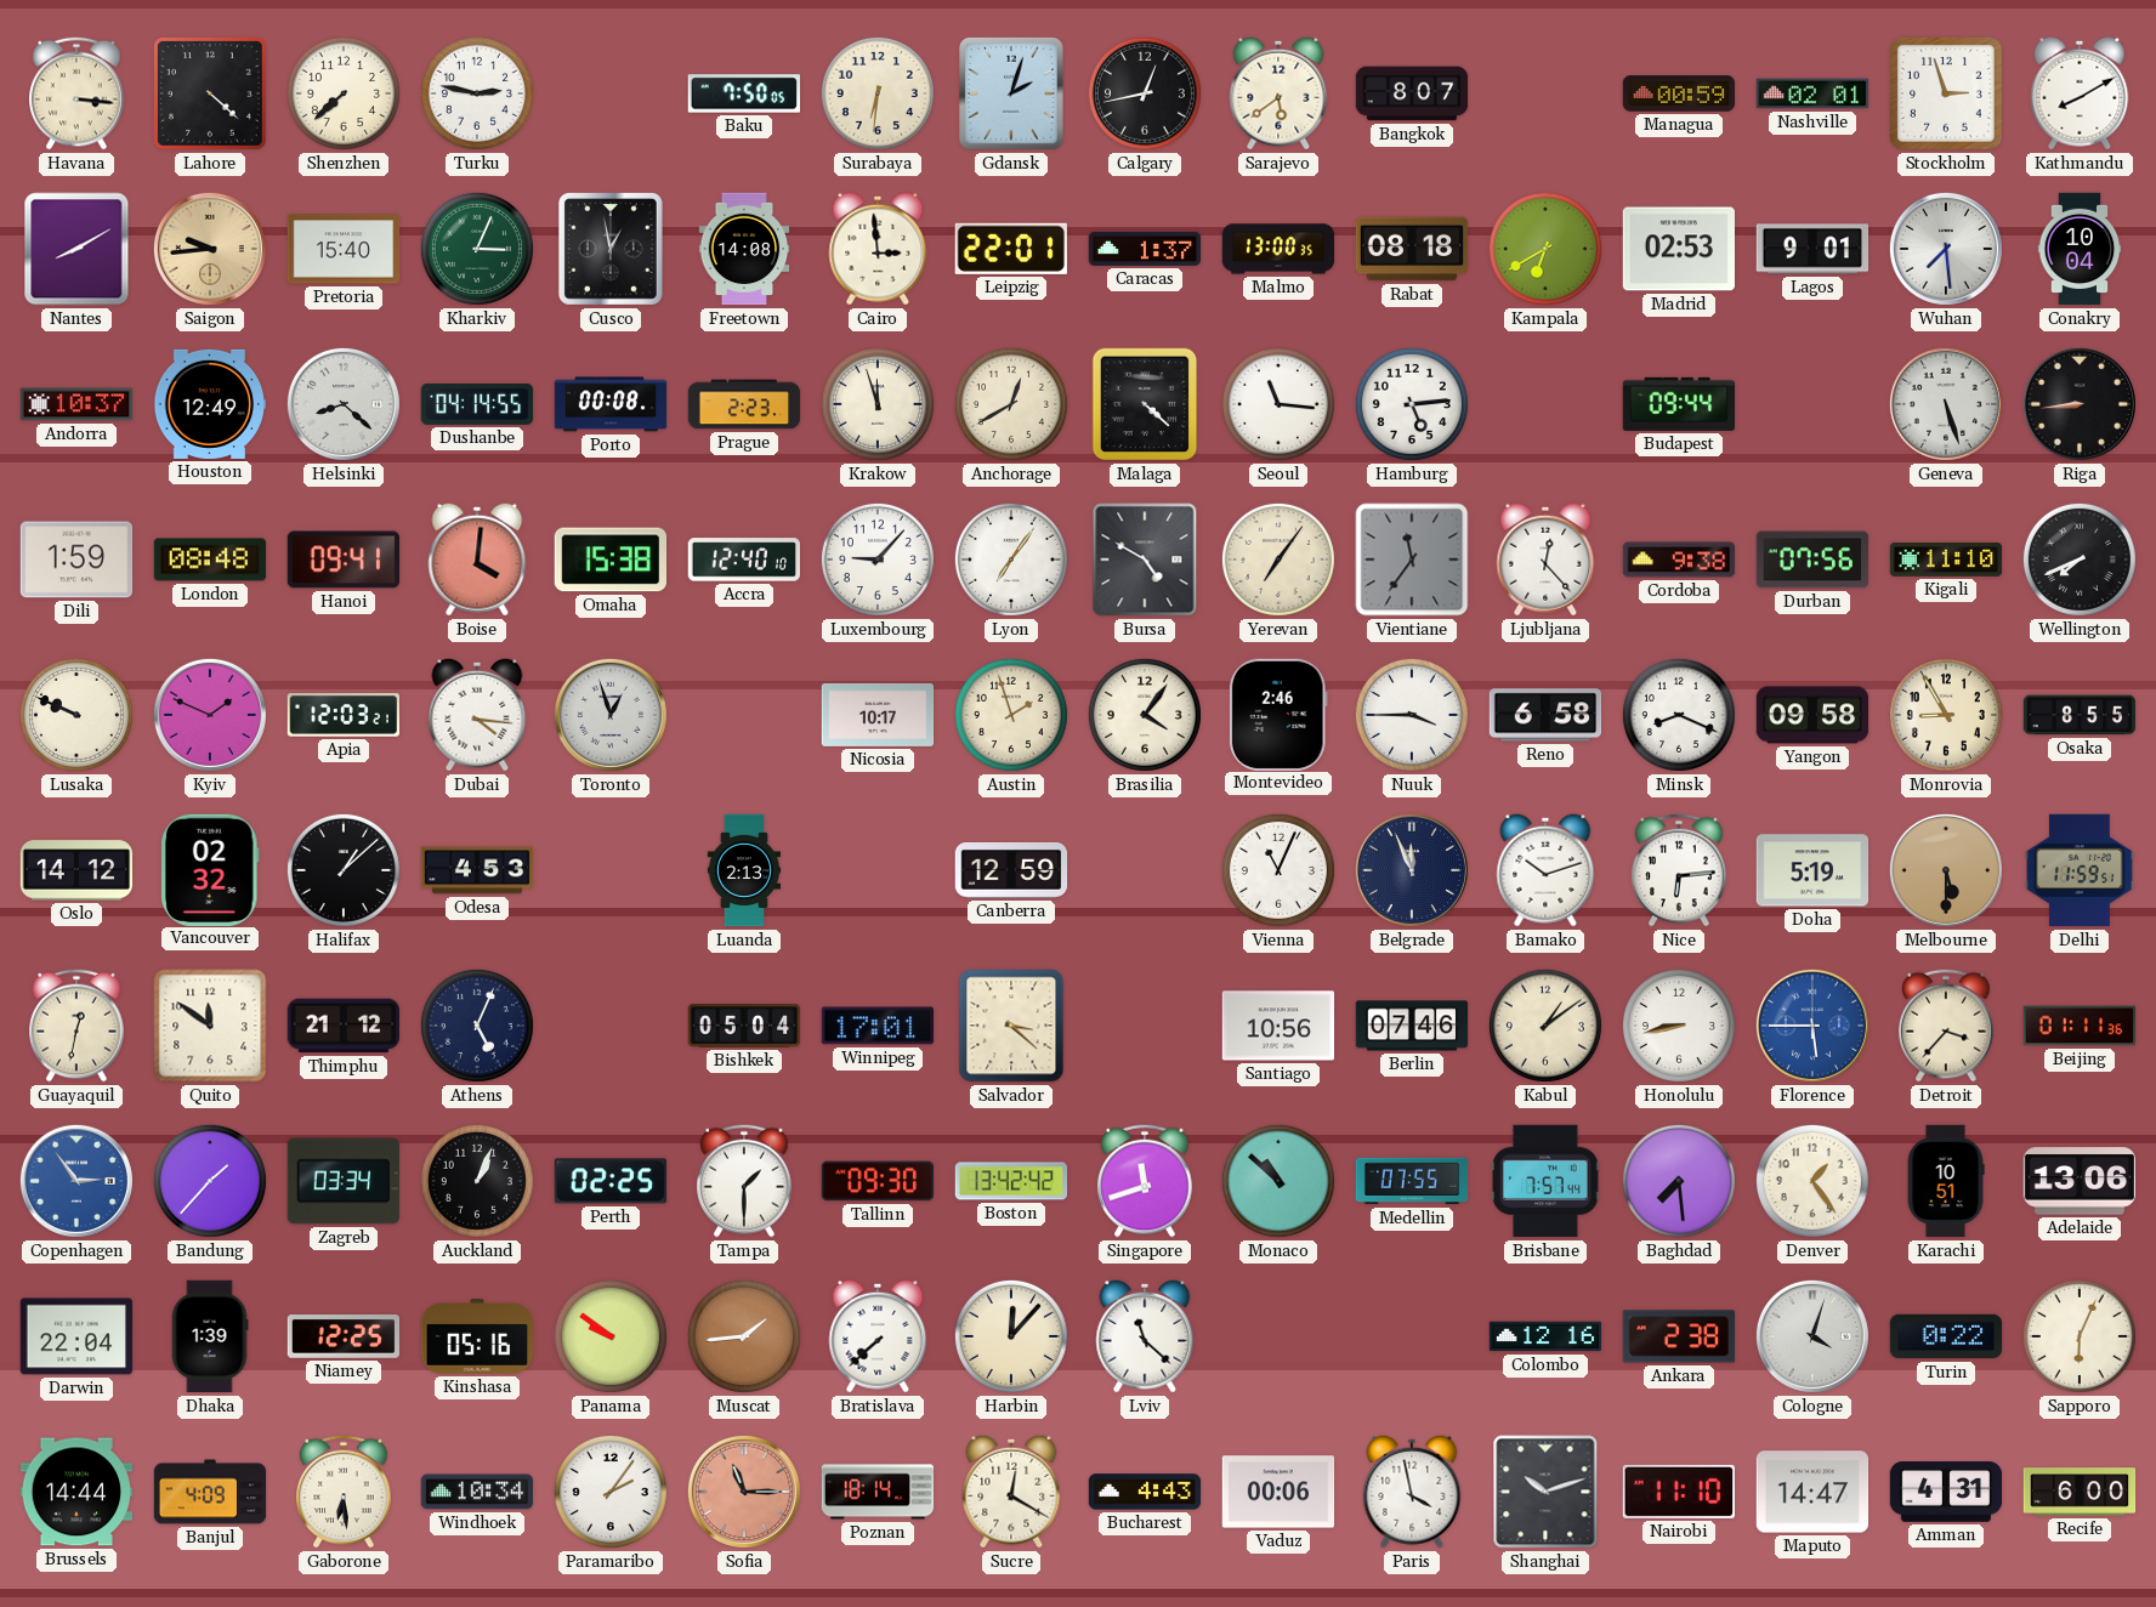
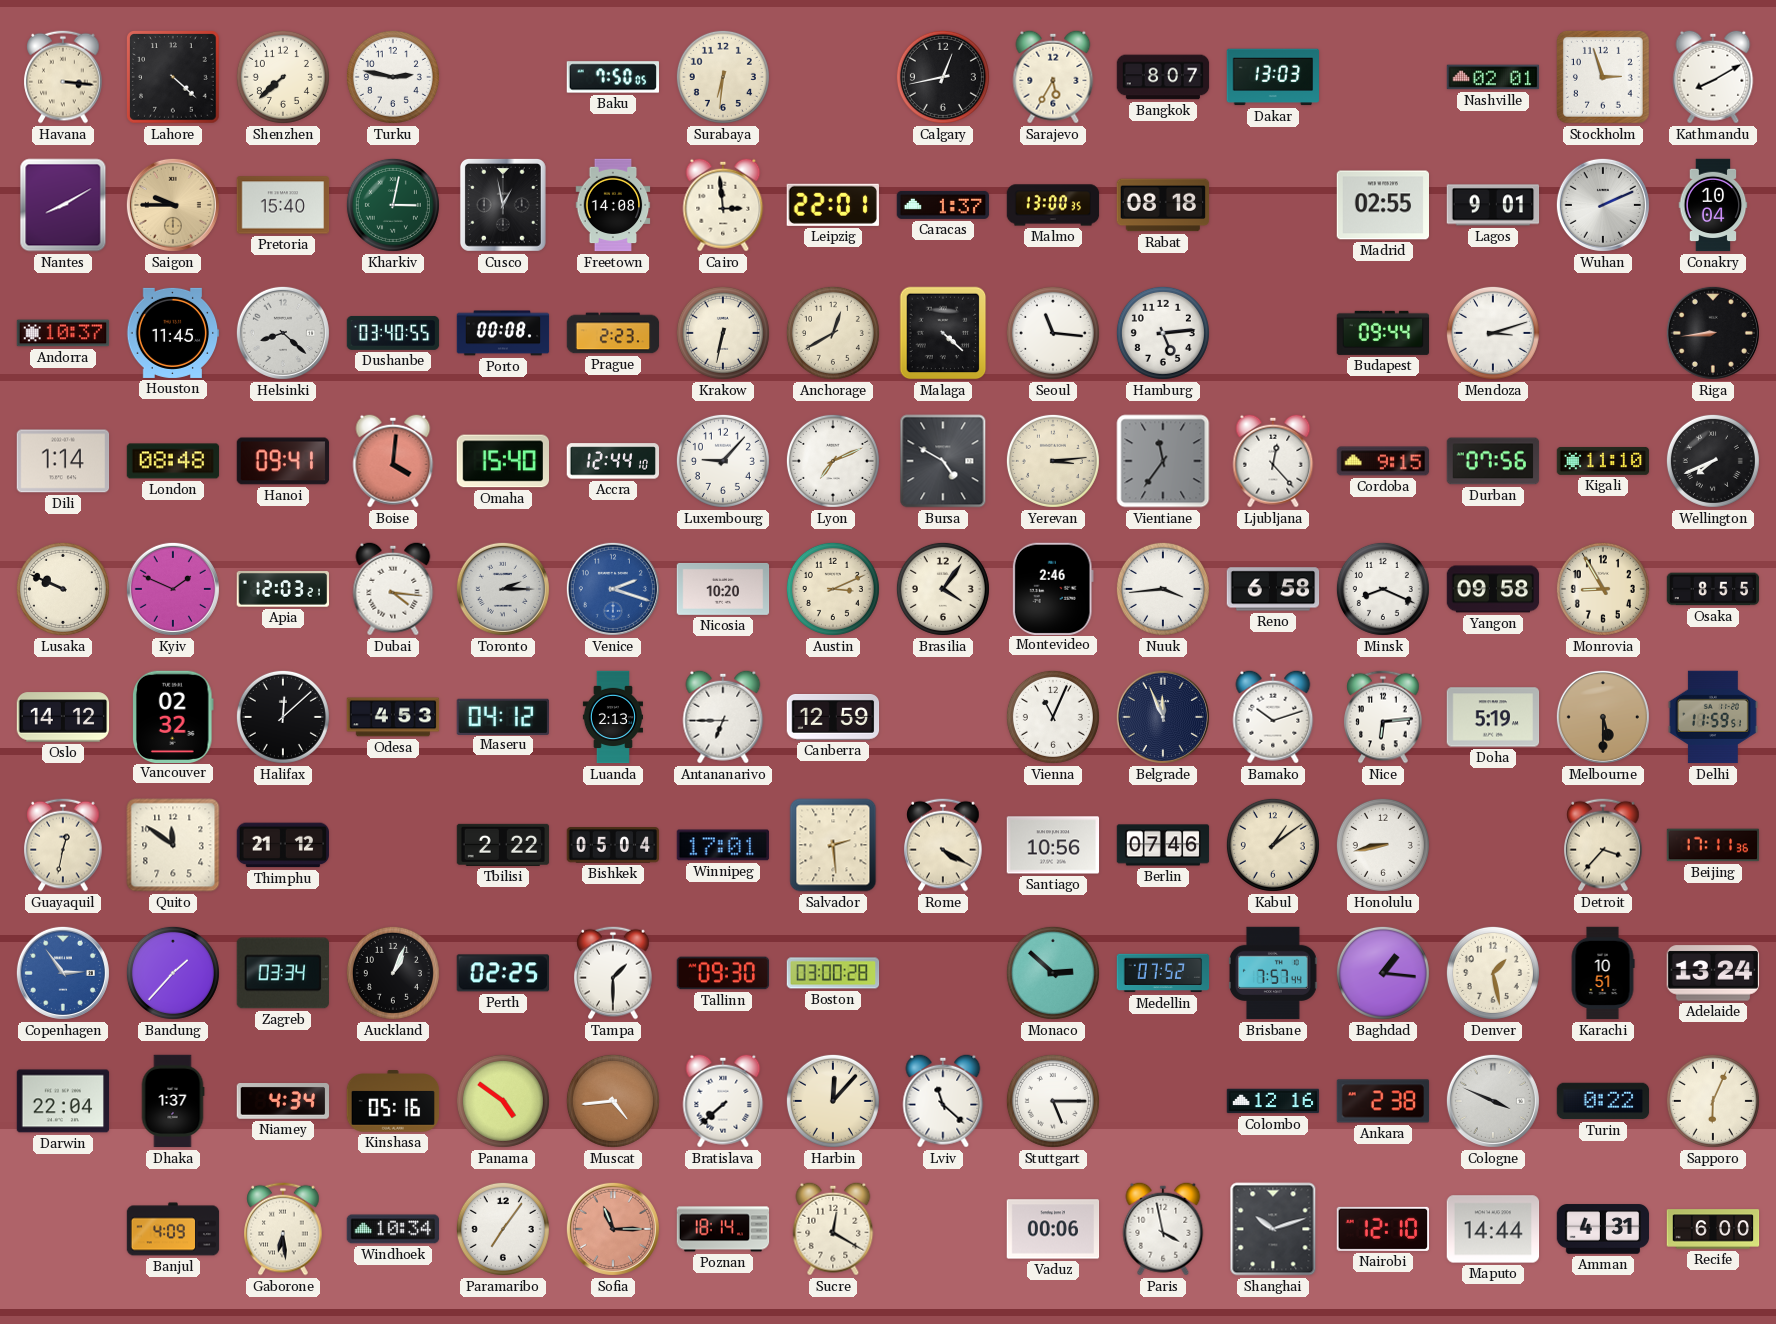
Gdansk: 2:03 -> none
Sarajevo: 5:39 -> 5:35
Dakar: none -> 13:03
Managua: 00:59 -> none
Saigon: 9:44 -> 9:45
Kharkiv: 3:04 -> 3:02
Kampala: 6:40 -> none
Madrid: 02:53 -> 02:55
Wuhan: 7:29 -> 2:11
Houston: 12:49 -> 11:45
Dushanbe: 04:14 -> 03:40
Krakow: 11:57 -> 6:32
Mendoza: none -> 3:12
Geneva: 5:27 -> none
Dili: 1:59 -> 1:14
Omaha: 15:38 -> 15:40
Accra: 12:40 -> 12:44
Lyon: 7:06 -> 7:11
Yerevan: 7:06 -> 3:14
Cordoba: 9:38 -> 9:15
Toronto: 12:57 -> 2:15
Venice: none -> 2:18
Nicosia: 10:17 -> 10:20
Austin: 1:57 -> 3:11
Nuuk: 3:45 -> 3:44
Halifax: 1:08 -> 12:08
Maseru: none -> 04:12
Antananarivo: none -> 6:45
Athens: 5:04 -> none
Tbilisi: none -> 2:22
Salvador: 3:22 -> 2:29
Rome: none -> 4:20
Florence: 5:45 -> none
Beijing: 01:11 -> 17:11
Boston: 13:42 -> 03:00
Singapore: 11:42 -> none
Monaco: 10:52 -> 2:52
Medellin: 07:55 -> 07:52
Baghdad: 7:29 -> 1:16
Denver: 1:24 -> 1:28
Adelaide: 13:06 -> 13:24
Dhaka: 1:39 -> 1:37
Niamey: 12:25 -> 4:34
Panama: 9:51 -> 4:51
Muscat: 1:44 -> 4:44
Stuttgart: none -> 5:15
Cologne: 4:03 -> 3:49
Brussels: 14:44 -> none
Paramaribo: 2:06 -> 7:06
Bucharest: 4:43 -> none
Nairobi: 11:10 -> 12:10
Maputo: 14:47 -> 14:44
